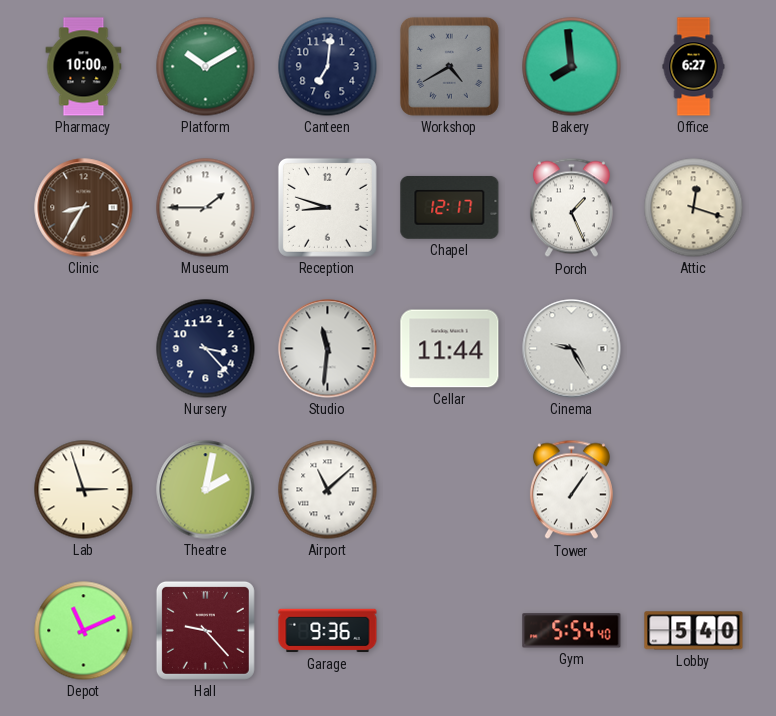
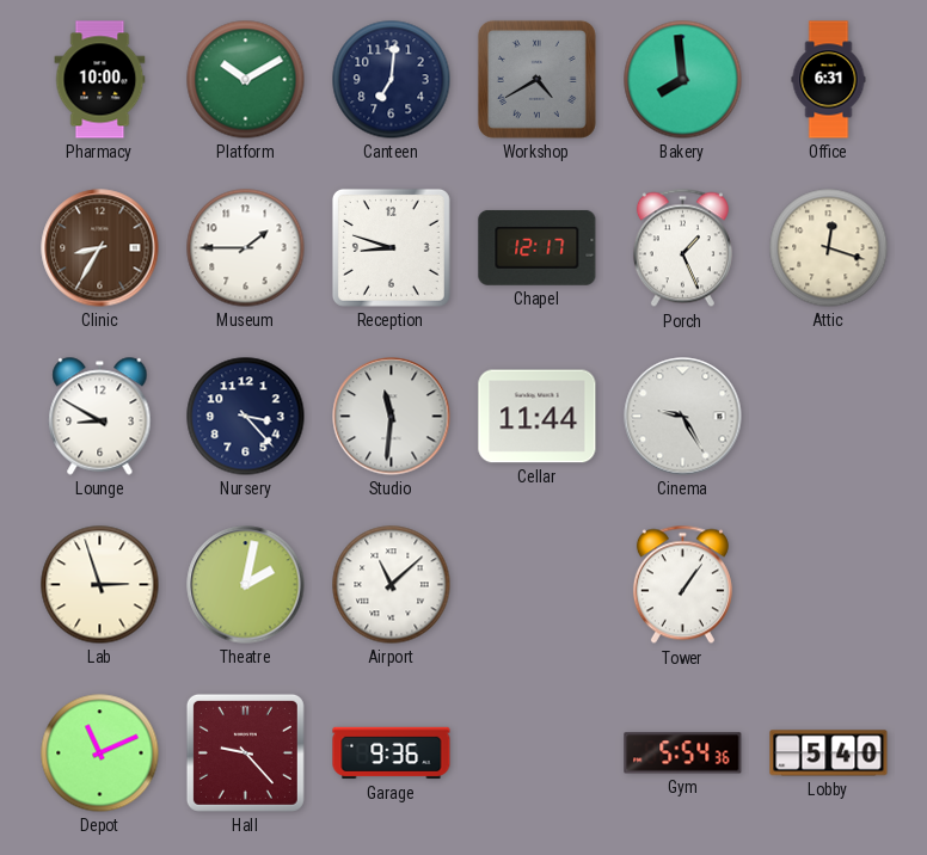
Office: 6:27 -> 6:31
Lounge: none -> 8:50
Gym: 5:54:40 -> 5:54:36
